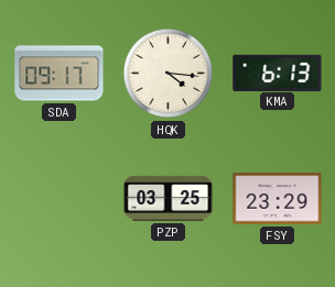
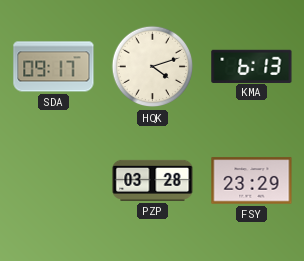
HQK: 4:16 -> 4:12
PZP: 03:25 -> 03:28
